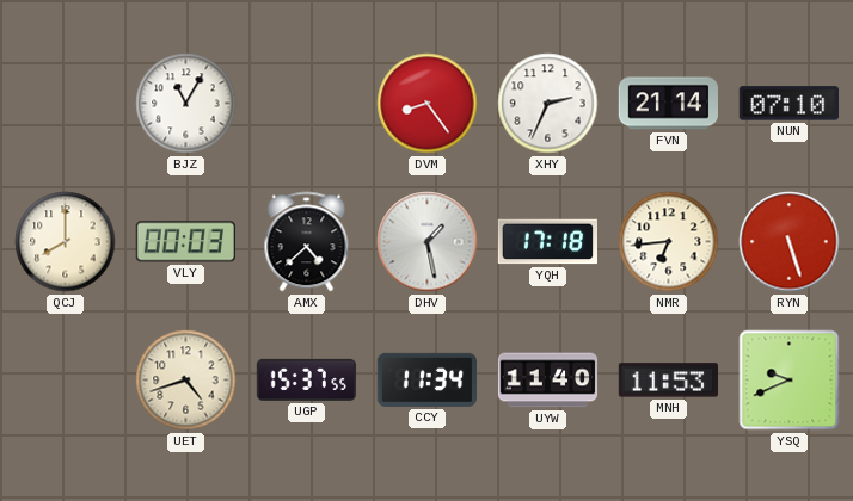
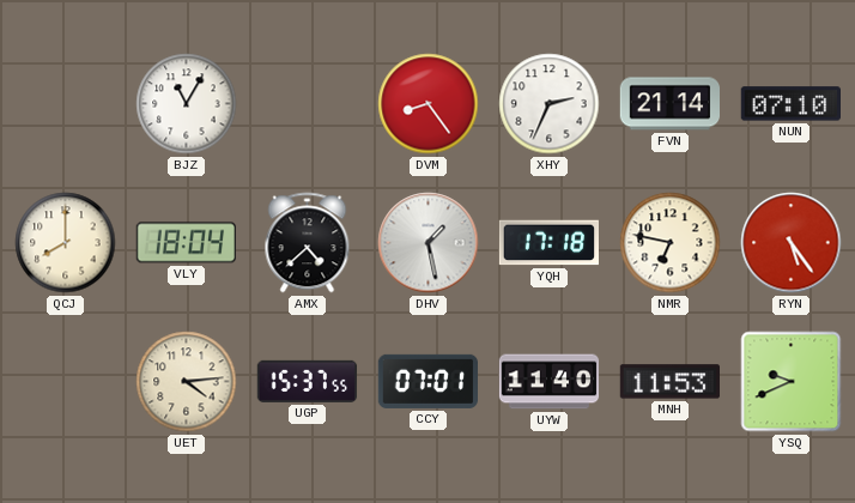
VLY: 00:03 -> 18:04
NMR: 6:44 -> 6:47
RYN: 5:27 -> 5:24
UET: 4:42 -> 4:14
CCY: 11:34 -> 07:01
